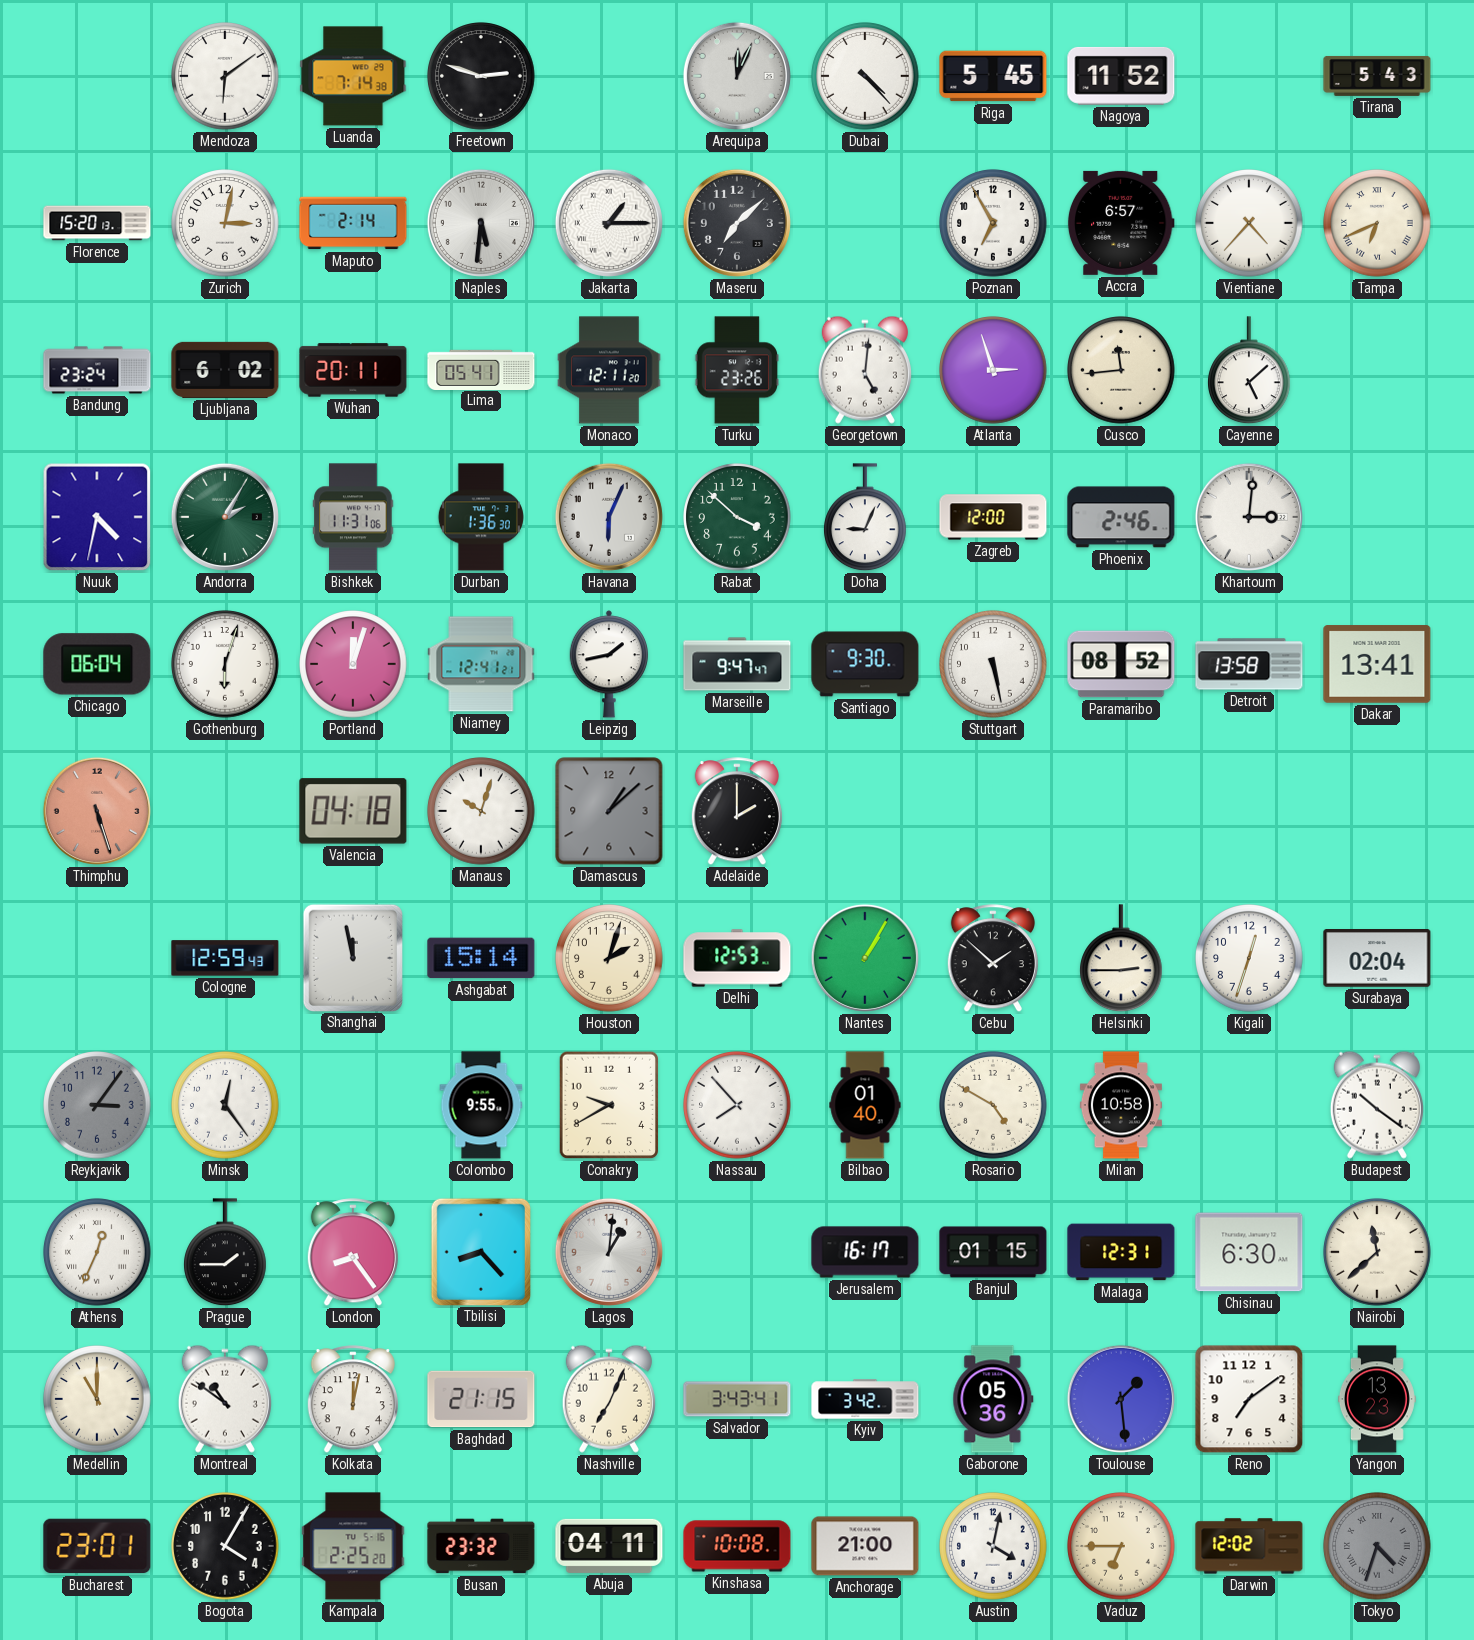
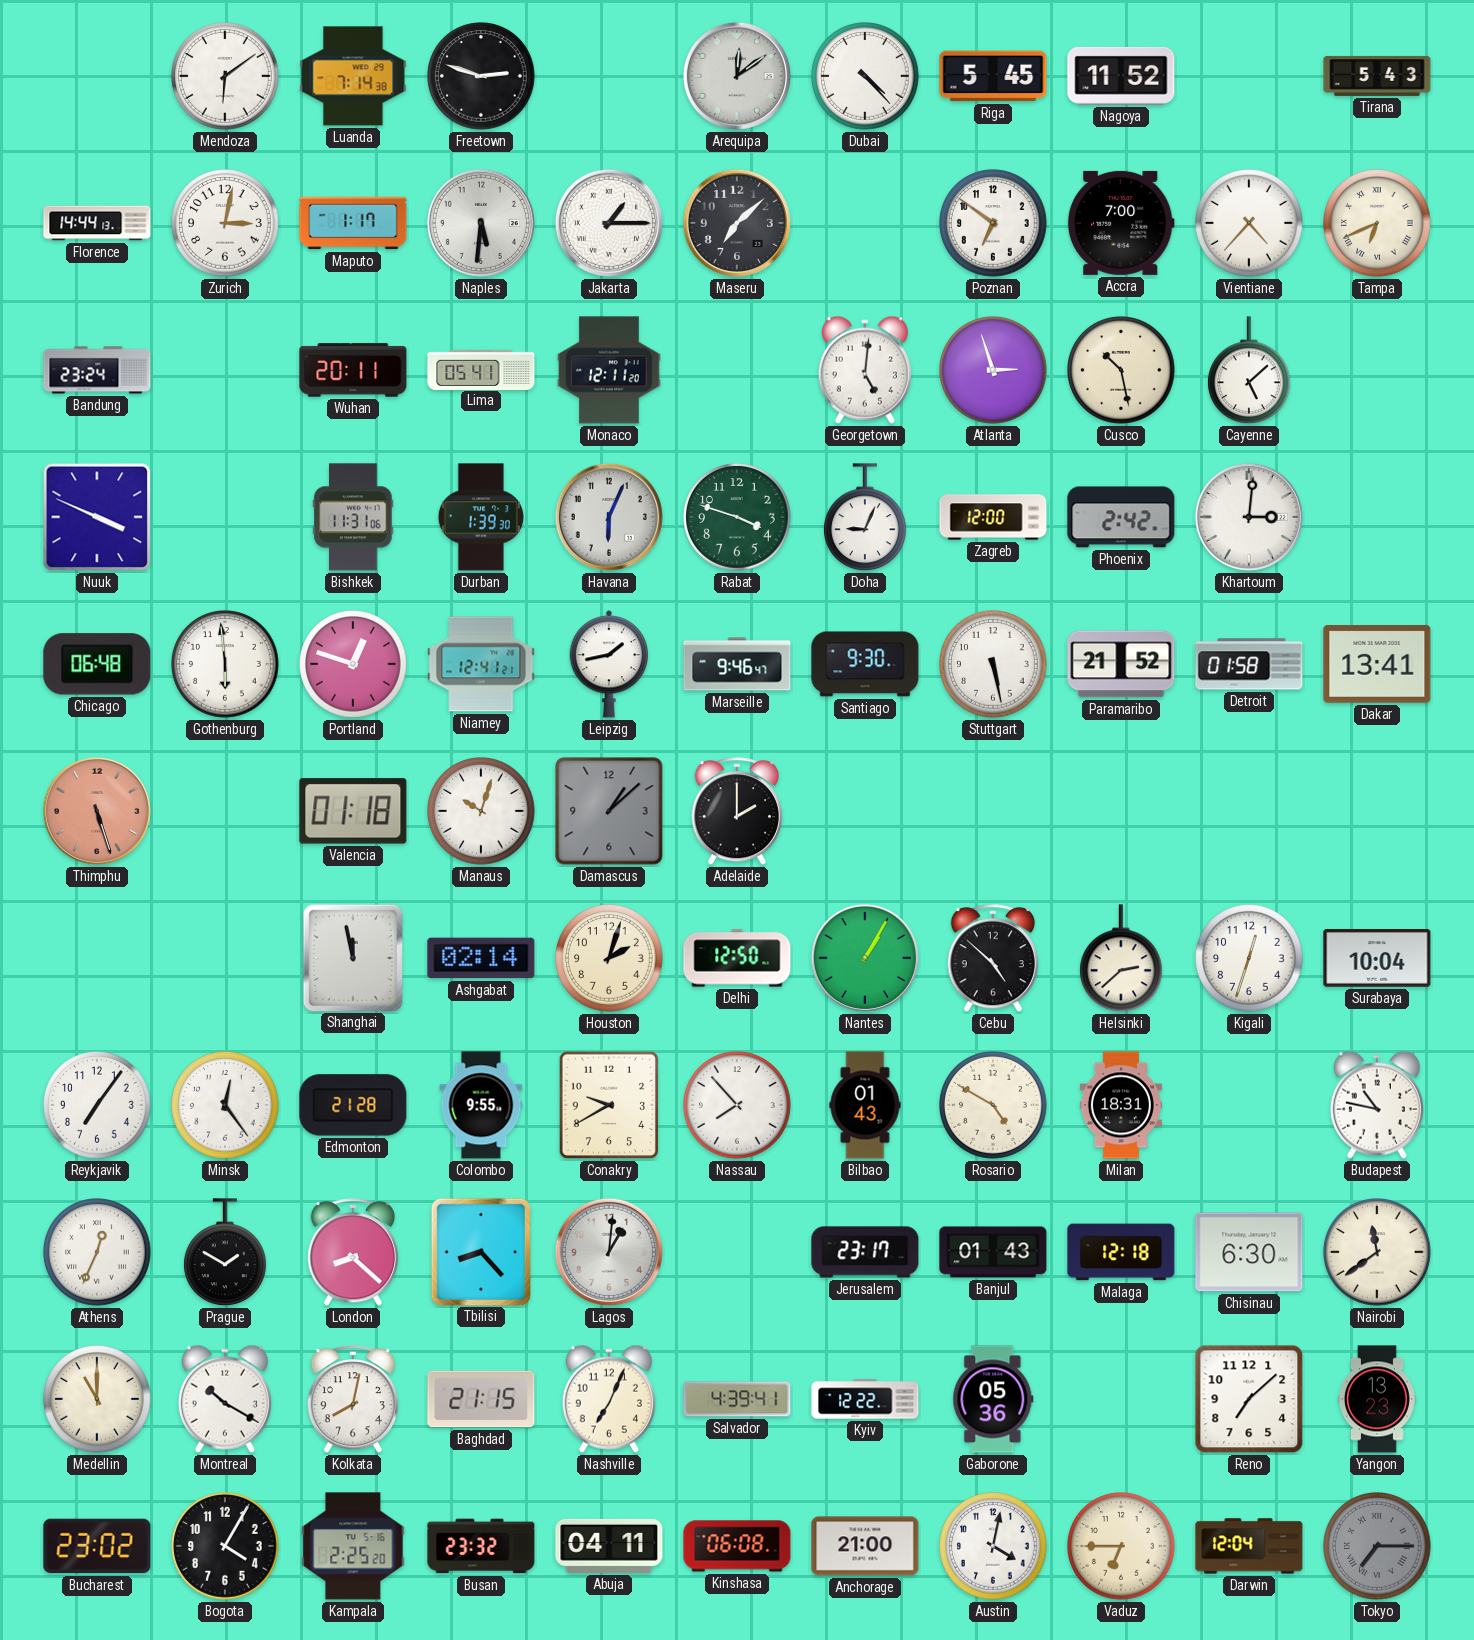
Arequipa: 12:04 -> 12:09
Florence: 15:20 -> 14:44
Maputo: 2:14 -> 1:17
Poznan: 6:55 -> 6:51
Accra: 6:57 -> 7:00
Ljubljana: 6:02 -> none
Turku: 23:26 -> none
Cusco: 11:44 -> 10:28
Nuuk: 4:32 -> 3:49
Andorra: 2:05 -> none
Durban: 1:36 -> 1:39
Rabat: 3:52 -> 3:48
Phoenix: 2:46 -> 2:42
Chicago: 06:04 -> 06:48
Gothenburg: 6:03 -> 5:59
Portland: 12:03 -> 12:48
Marseille: 9:47 -> 9:46
Paramaribo: 08:52 -> 21:52
Detroit: 13:58 -> 01:58
Valencia: 04:18 -> 01:18
Cologne: 12:59 -> none
Ashgabat: 15:14 -> 02:14
Delhi: 12:53 -> 12:50
Cebu: 1:52 -> 4:52
Helsinki: 2:45 -> 2:38
Surabaya: 02:04 -> 10:04
Reykjavik: 3:06 -> 7:06
Reykjavik dial: grey -> white
Edmonton: none -> 21:28
Bilbao: 01:40 -> 01:43
Milan: 10:58 -> 18:31
Budapest: 10:21 -> 10:47
Prague: 1:45 -> 1:50
London: 8:24 -> 8:22
Jerusalem: 16:17 -> 23:17
Banjul: 01:15 -> 01:43
Malaga: 12:31 -> 12:18
Nairobi: 11:38 -> 11:39
Montreal: 10:51 -> 10:20
Kolkata: 12:02 -> 8:02
Salvador: 3:43 -> 4:39
Kyiv: 3:42 -> 12:22
Toulouse: 1:29 -> none
Reno: 7:09 -> 7:08
Bucharest: 23:01 -> 23:02
Kinshasa: 10:08 -> 06:08
Darwin: 12:02 -> 12:04
Tokyo: 4:33 -> 7:15
